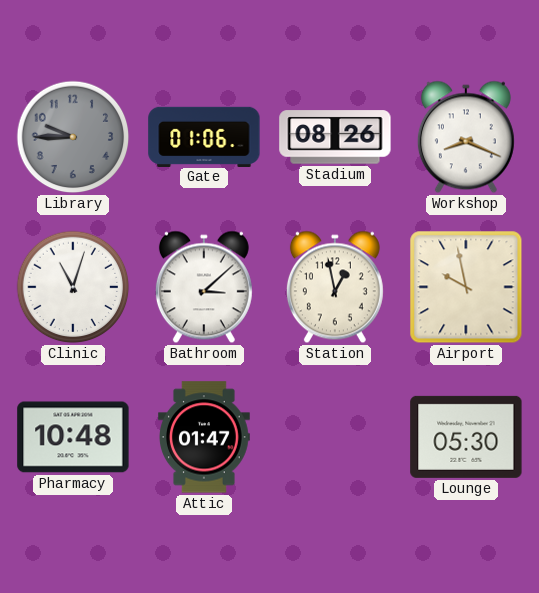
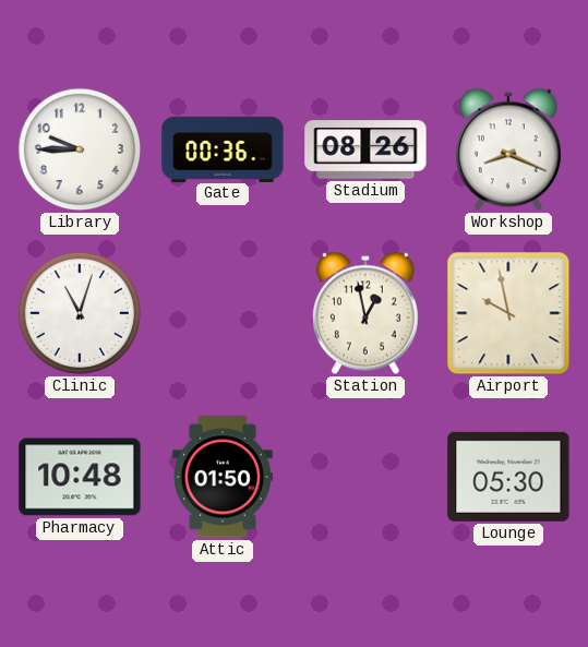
Library dial: grey -> white
Gate: 01:06 -> 00:36
Bathroom: 3:08 -> none
Attic: 01:47 -> 01:50
